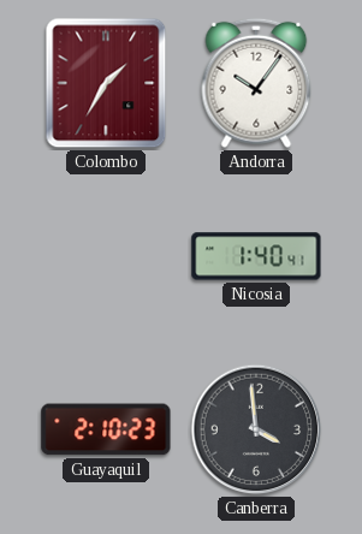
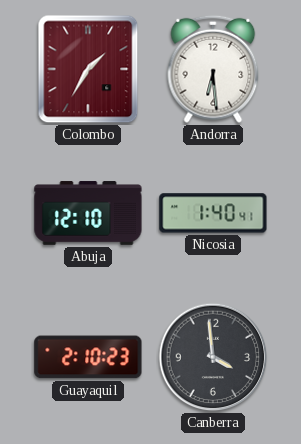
Andorra: 10:06 -> 6:29
Abuja: none -> 12:10
